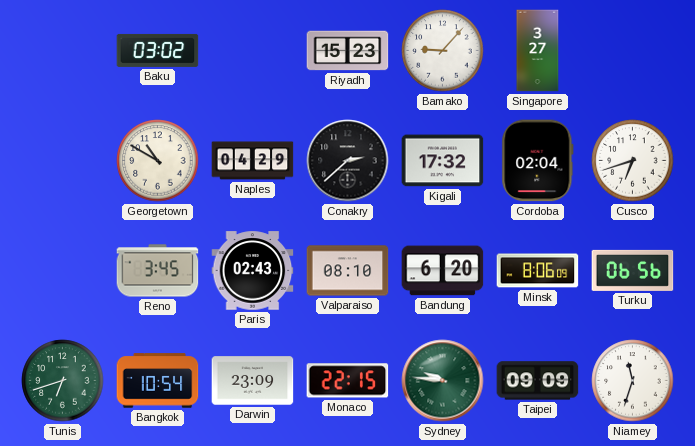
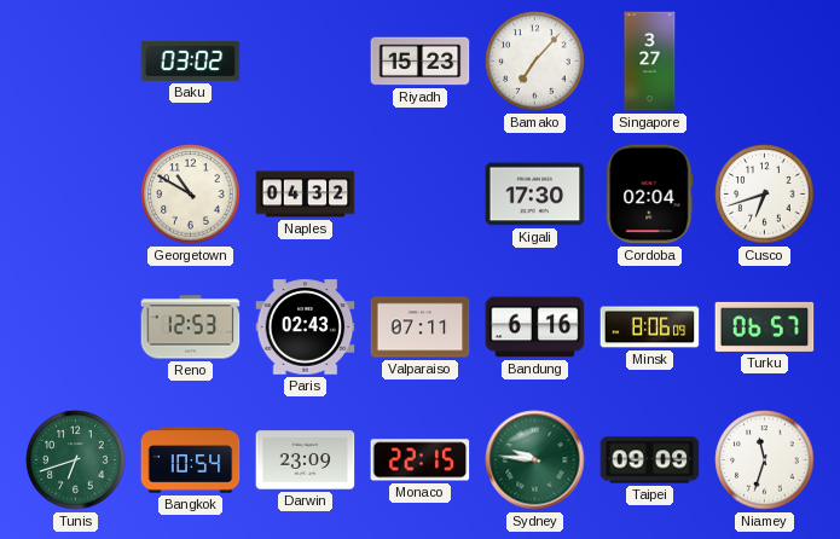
Bamako: 9:07 -> 7:07
Naples: 04:29 -> 04:32
Conakry: 2:38 -> none
Kigali: 17:32 -> 17:30
Reno: 3:45 -> 12:53
Valparaiso: 08:10 -> 07:11
Bandung: 6:20 -> 6:16
Turku: 06:56 -> 06:57
